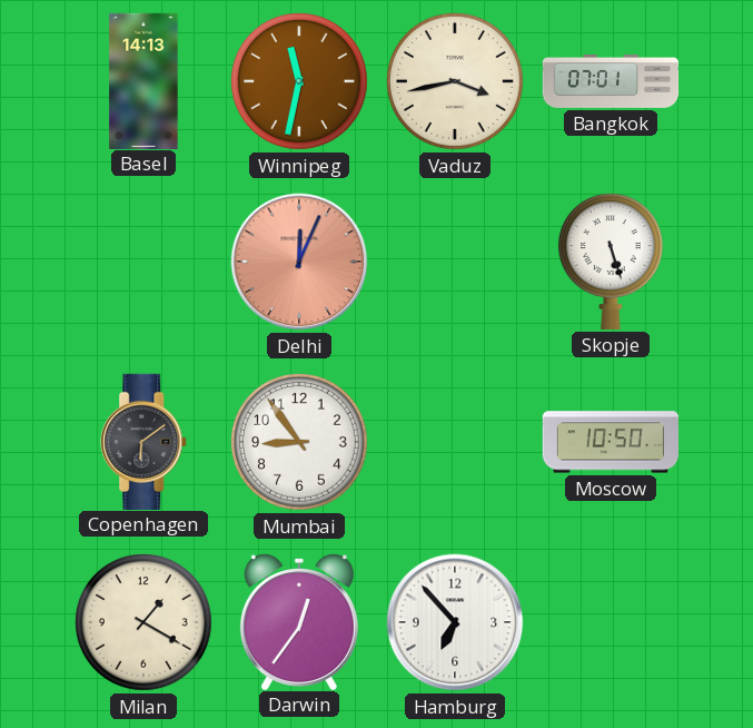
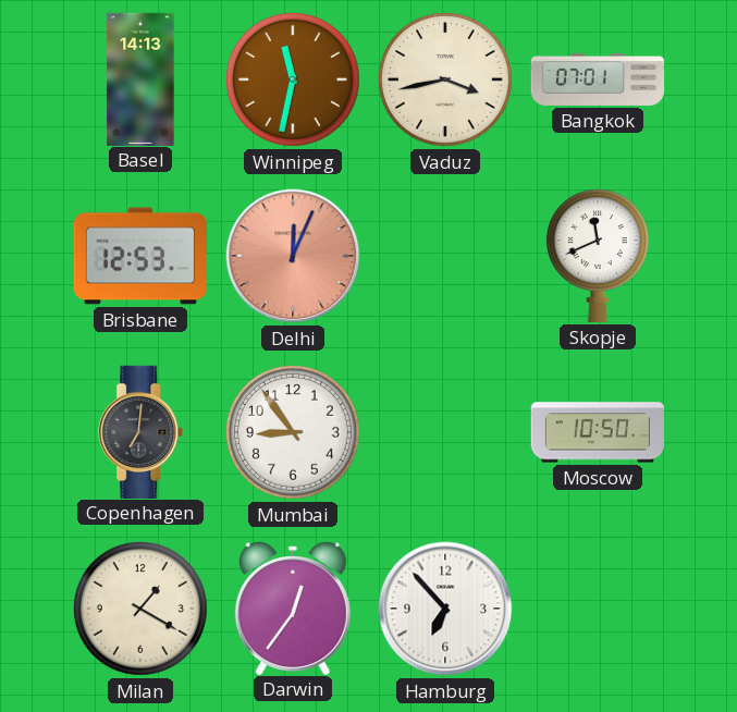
Brisbane: none -> 12:53
Skopje: 5:27 -> 11:41
Copenhagen: 6:09 -> 7:01
